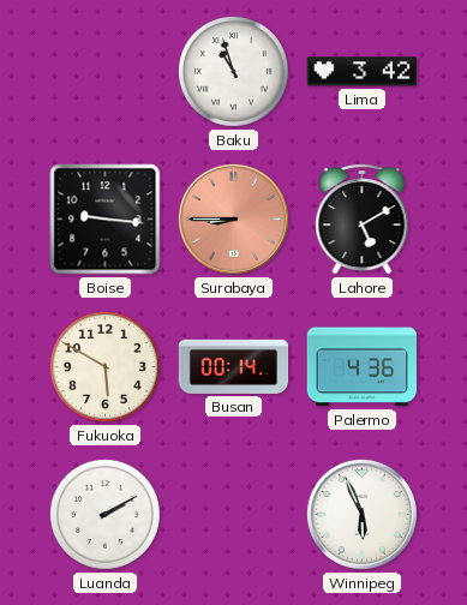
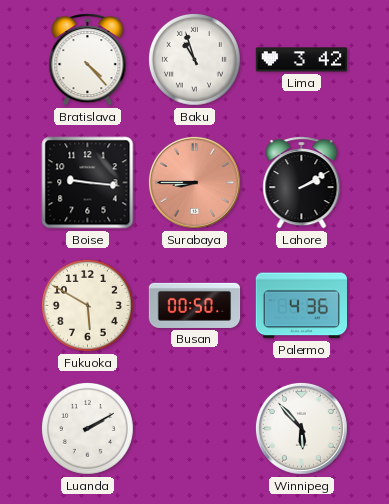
Bratislava: none -> 4:23
Lahore: 5:10 -> 2:10
Busan: 00:14 -> 00:50
Winnipeg: 5:56 -> 5:53
